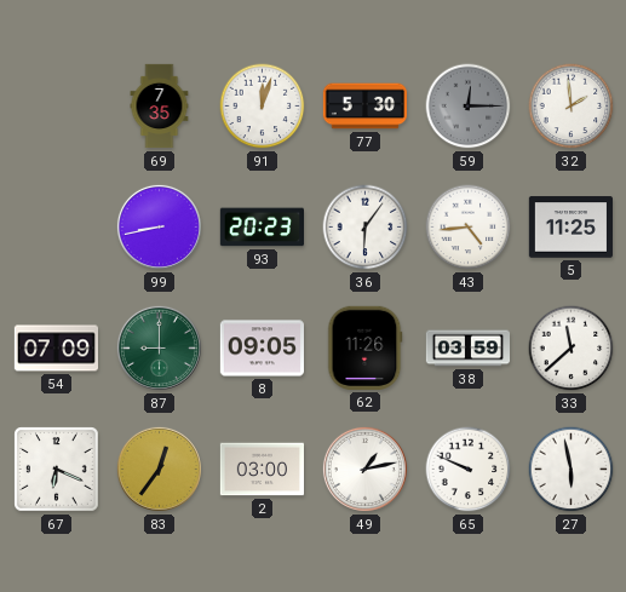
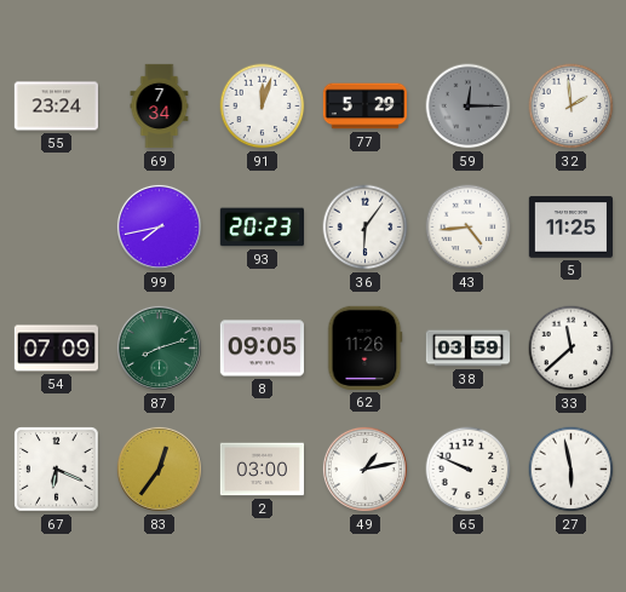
55: none -> 23:24
69: 7:35 -> 7:34
77: 5:30 -> 5:29
99: 8:43 -> 7:43
87: 9:00 -> 8:12
